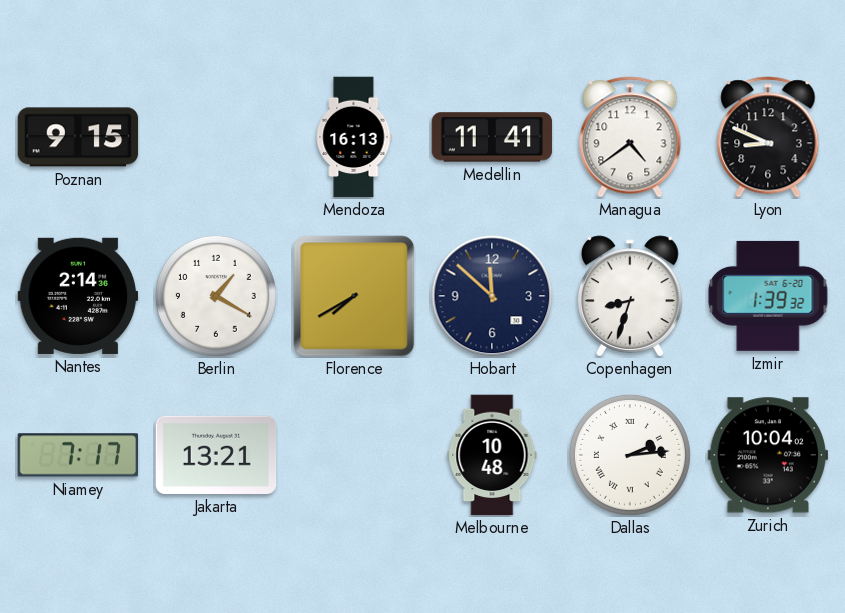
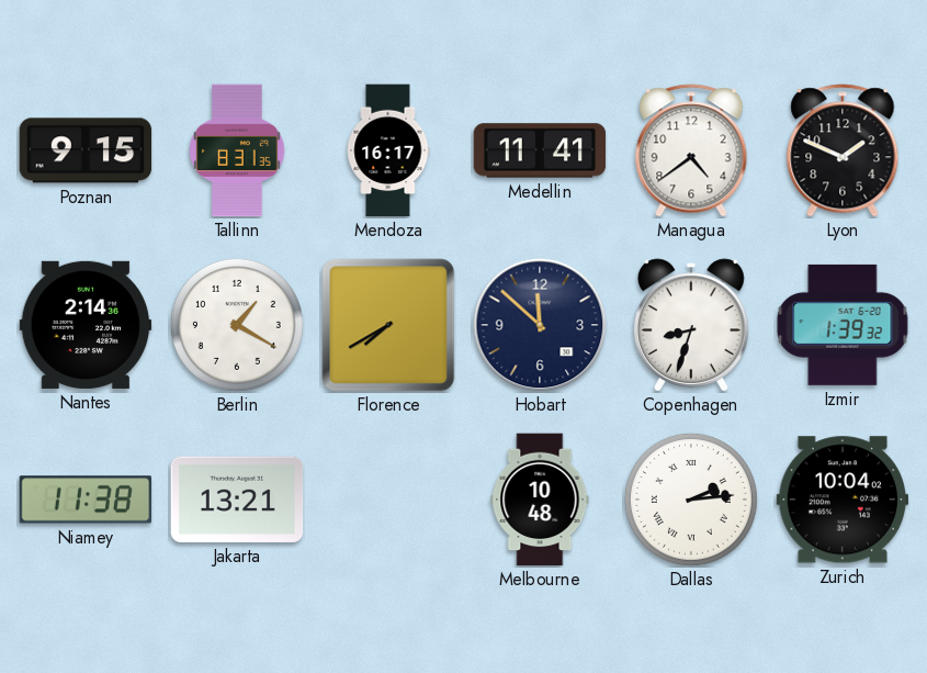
Tallinn: none -> 8:31
Mendoza: 16:13 -> 16:17
Lyon: 8:49 -> 1:49
Niamey: 7:17 -> 11:38
